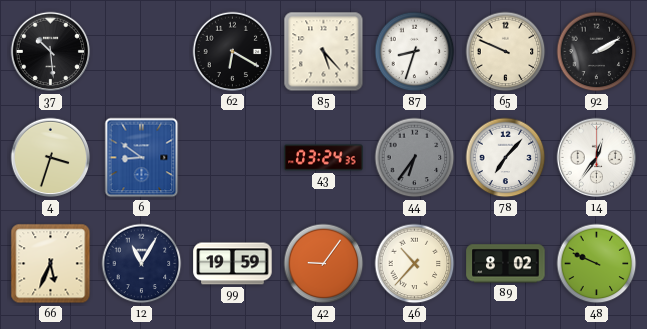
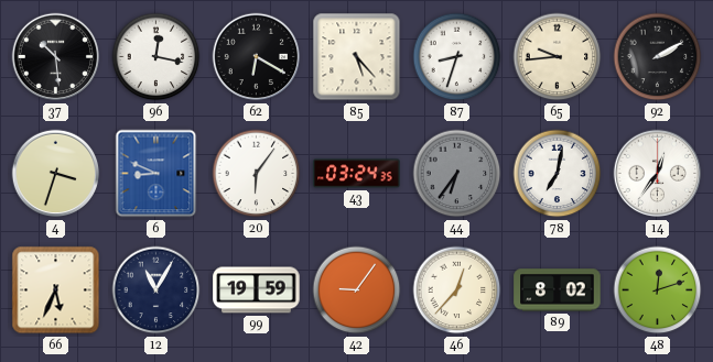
96: none -> 12:17
65: 9:49 -> 9:44
6: 8:51 -> 8:49
20: none -> 6:06
78: 7:07 -> 7:02
46: 10:37 -> 12:37
48: 9:49 -> 12:12
